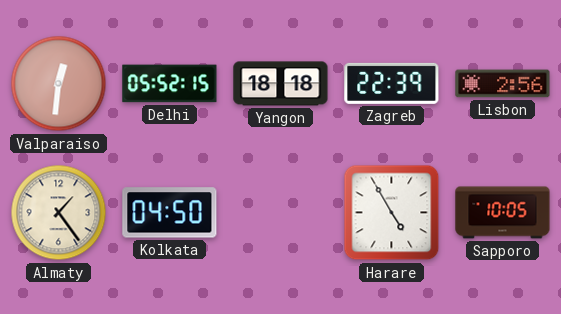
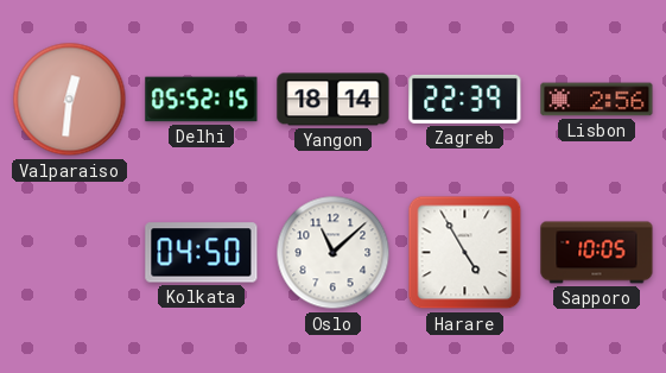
Yangon: 18:18 -> 18:14
Almaty: 1:24 -> none
Oslo: none -> 11:08
